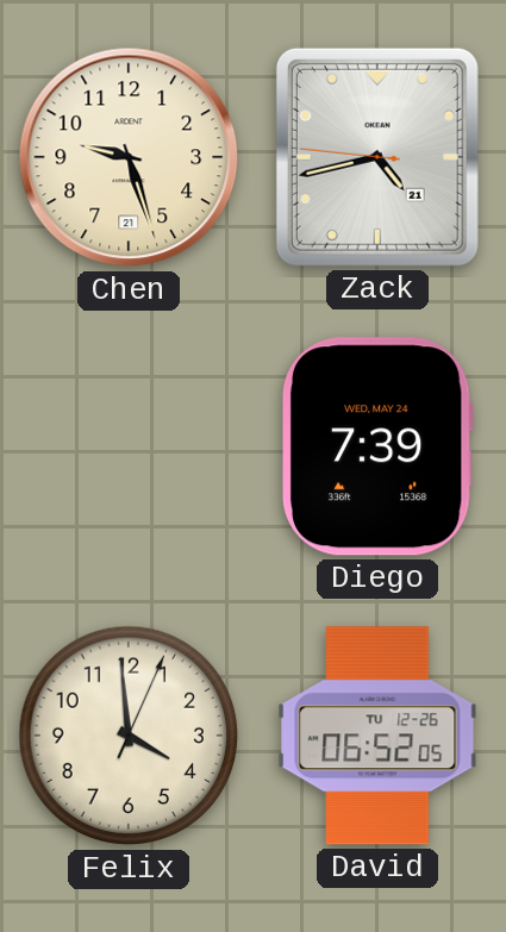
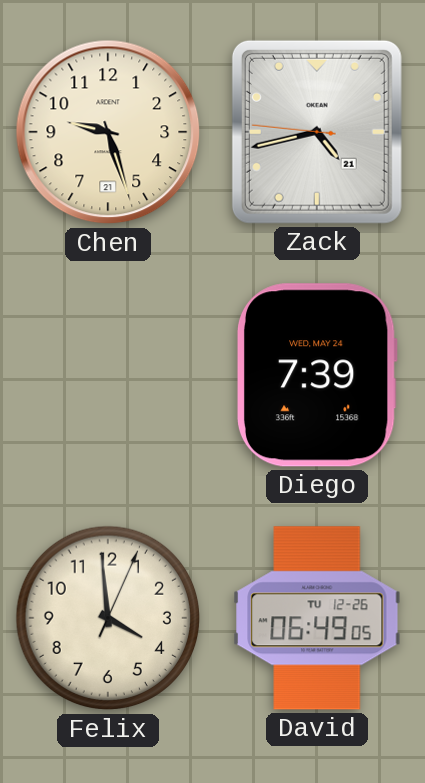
David: 06:52 -> 06:49
